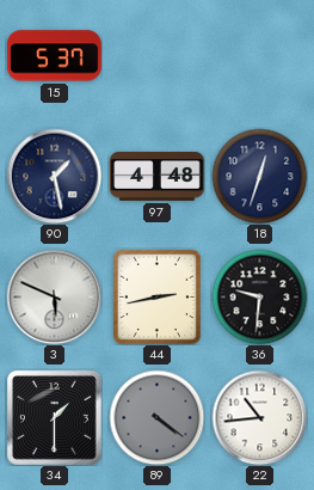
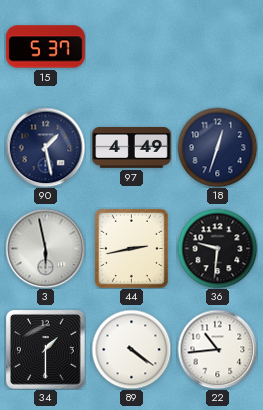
97: 4:48 -> 4:49
3: 5:49 -> 5:58
89 dial: grey -> white
